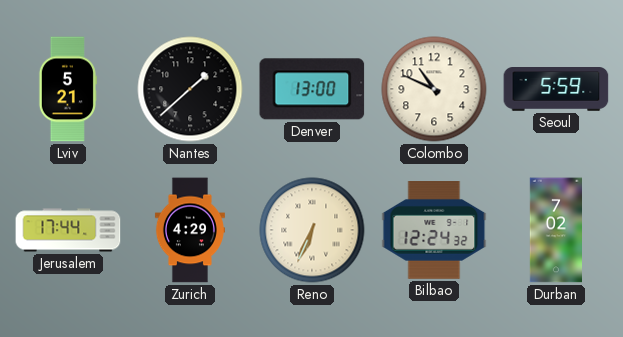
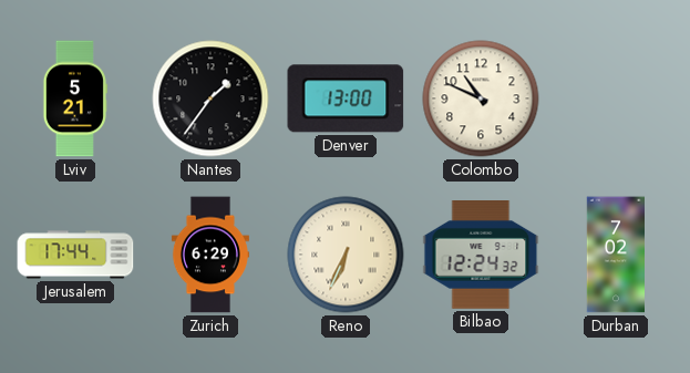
Nantes: 1:38 -> 1:36
Seoul: 5:59 -> none
Zurich: 4:29 -> 6:29
